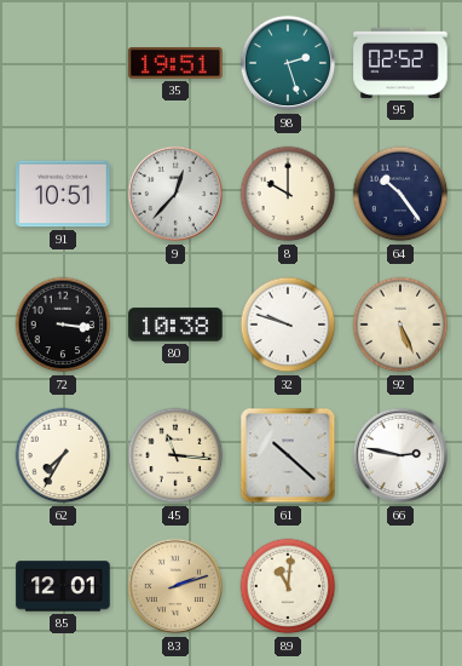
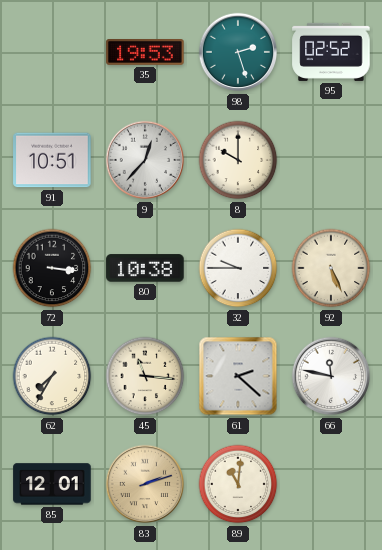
35: 19:51 -> 19:53
64: 10:24 -> none
32: 9:48 -> 9:45
61: 10:22 -> 2:22
66: 2:47 -> 11:47
